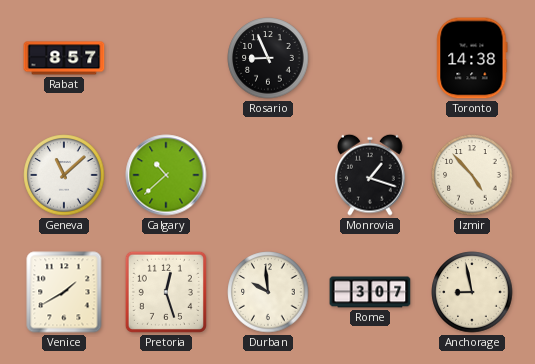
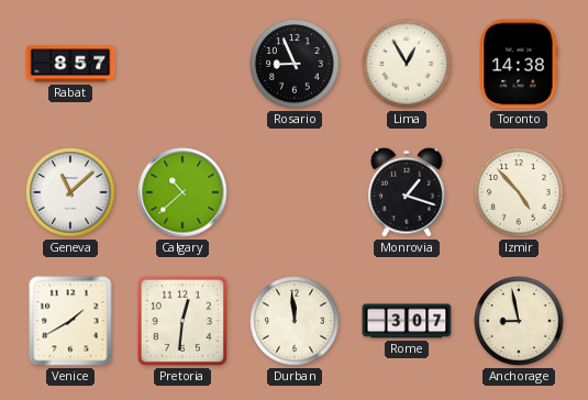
Lima: none -> 12:55
Pretoria: 12:27 -> 12:31
Durban: 9:59 -> 11:59
